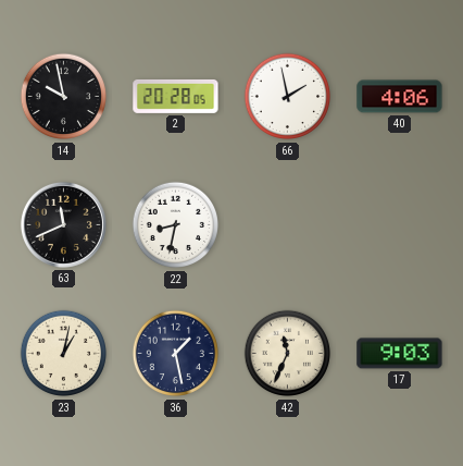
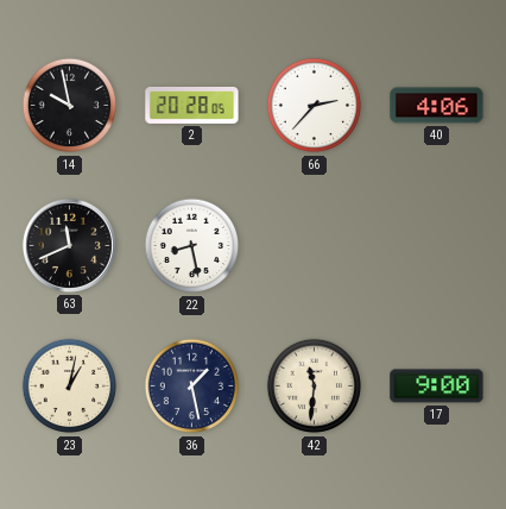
66: 1:58 -> 2:37
22: 8:32 -> 8:28
42: 11:34 -> 11:31
17: 9:03 -> 9:00
